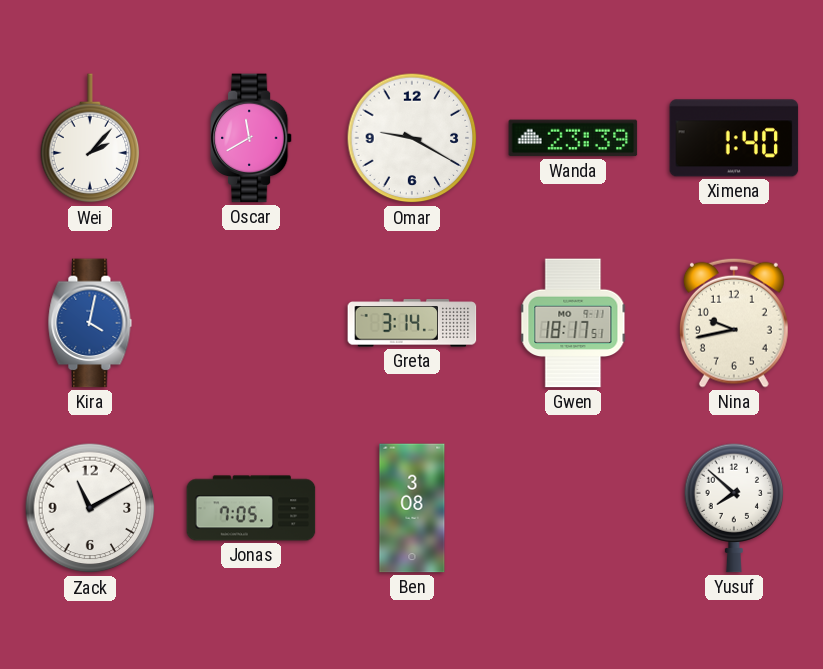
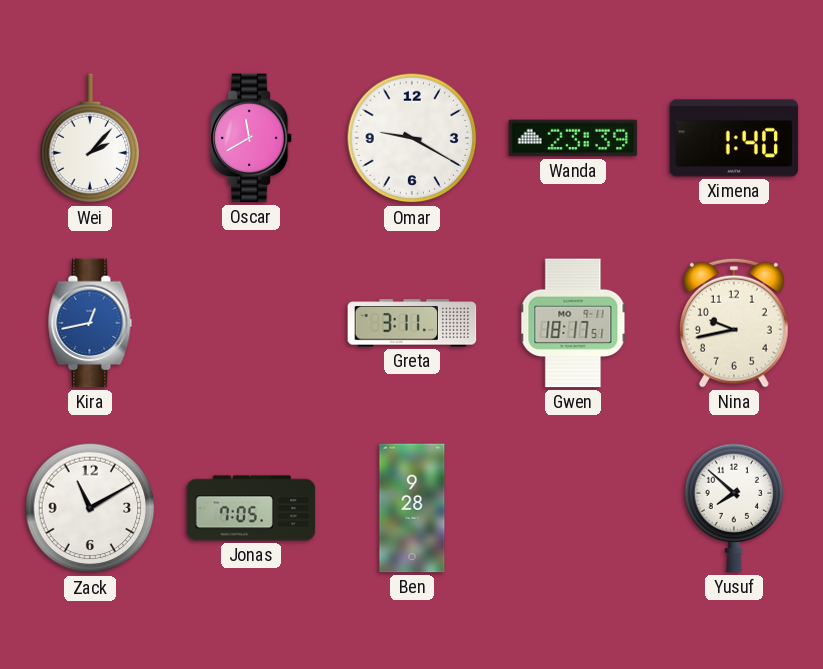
Kira: 4:02 -> 12:43
Greta: 3:14 -> 3:11
Ben: 3:08 -> 9:28
